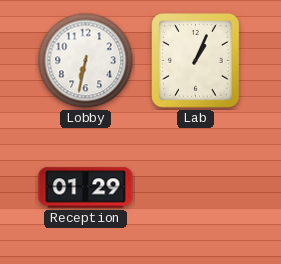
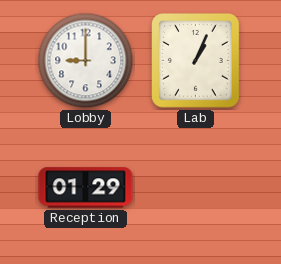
Lobby: 6:32 -> 9:00
